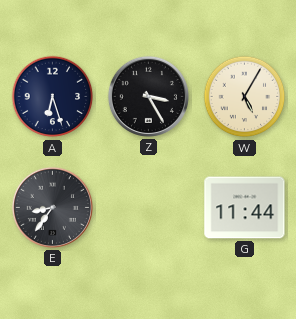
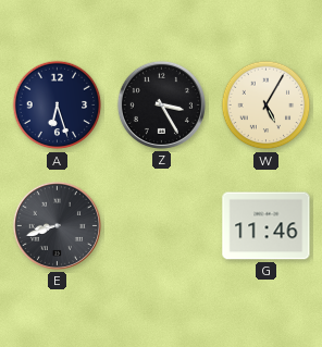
E: 8:36 -> 8:42
G: 11:44 -> 11:46
